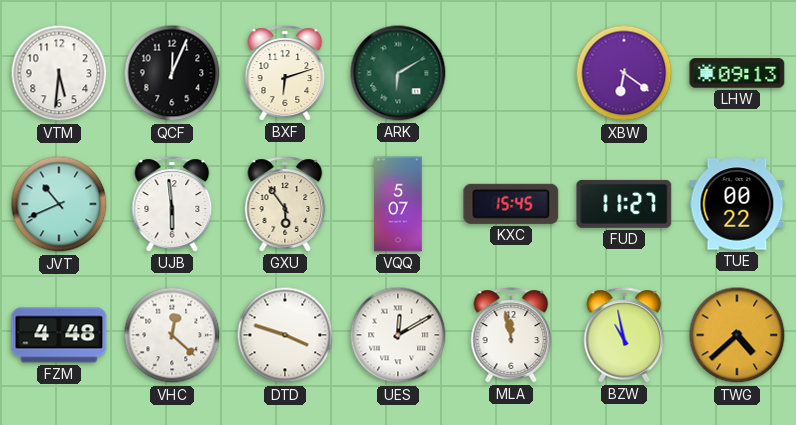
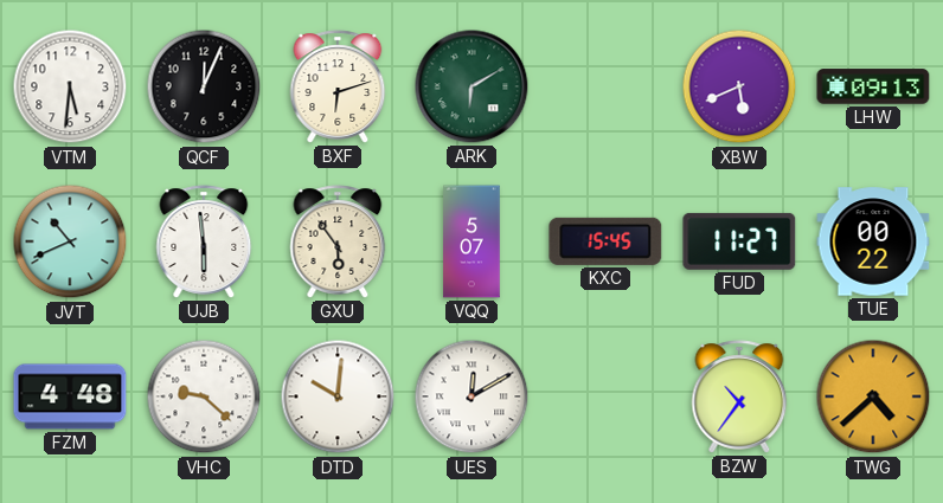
XBW: 6:21 -> 5:41
VHC: 12:22 -> 9:22
DTD: 3:48 -> 10:01
MLA: 11:58 -> none
BZW: 10:58 -> 10:36
